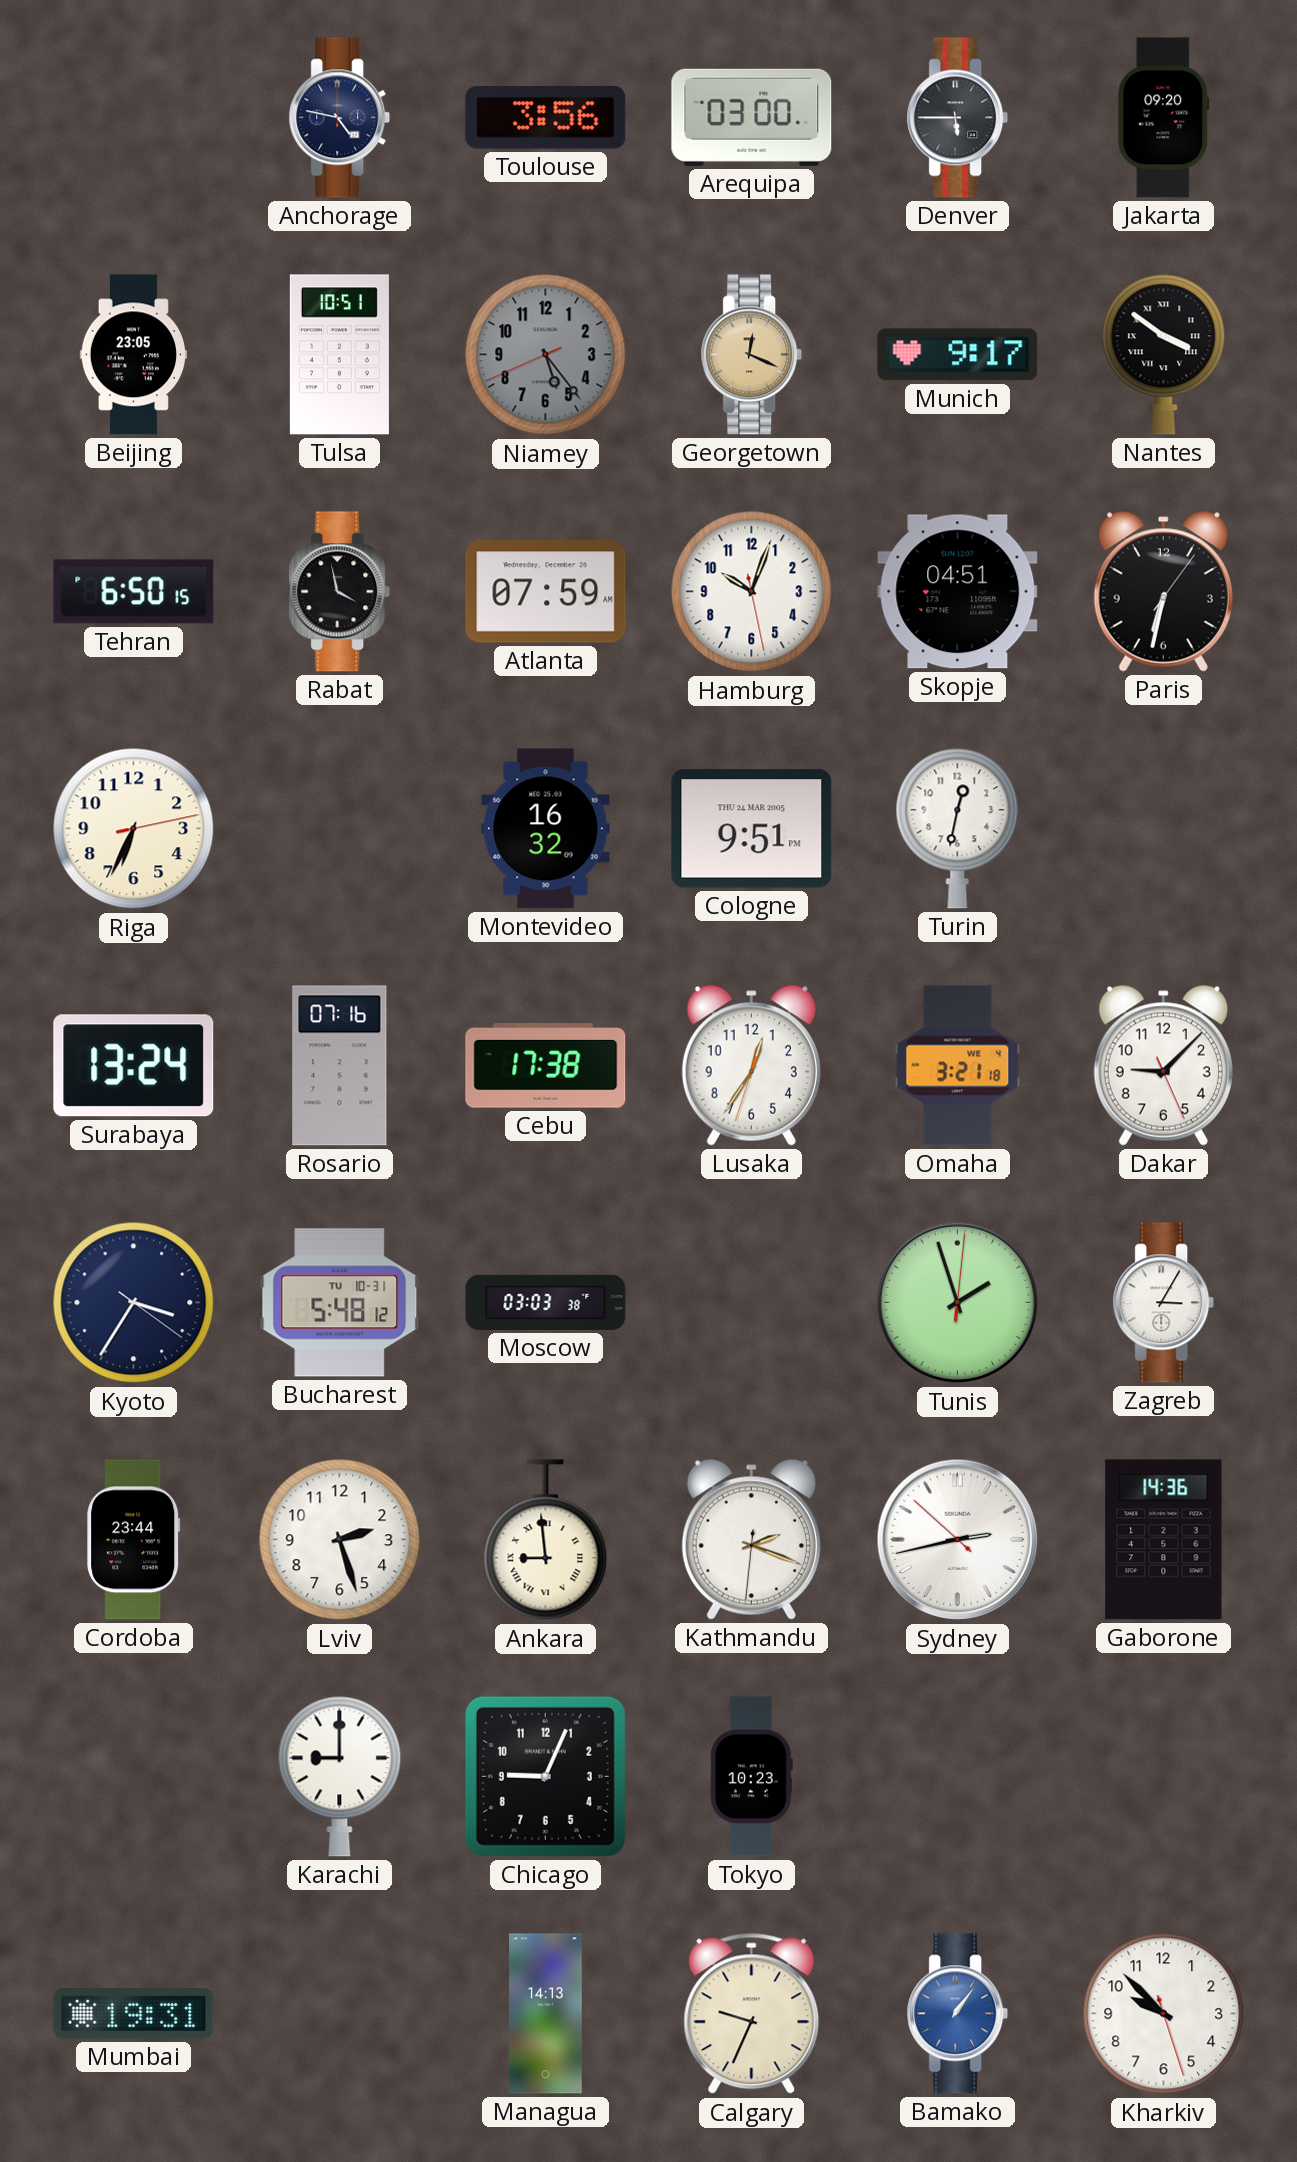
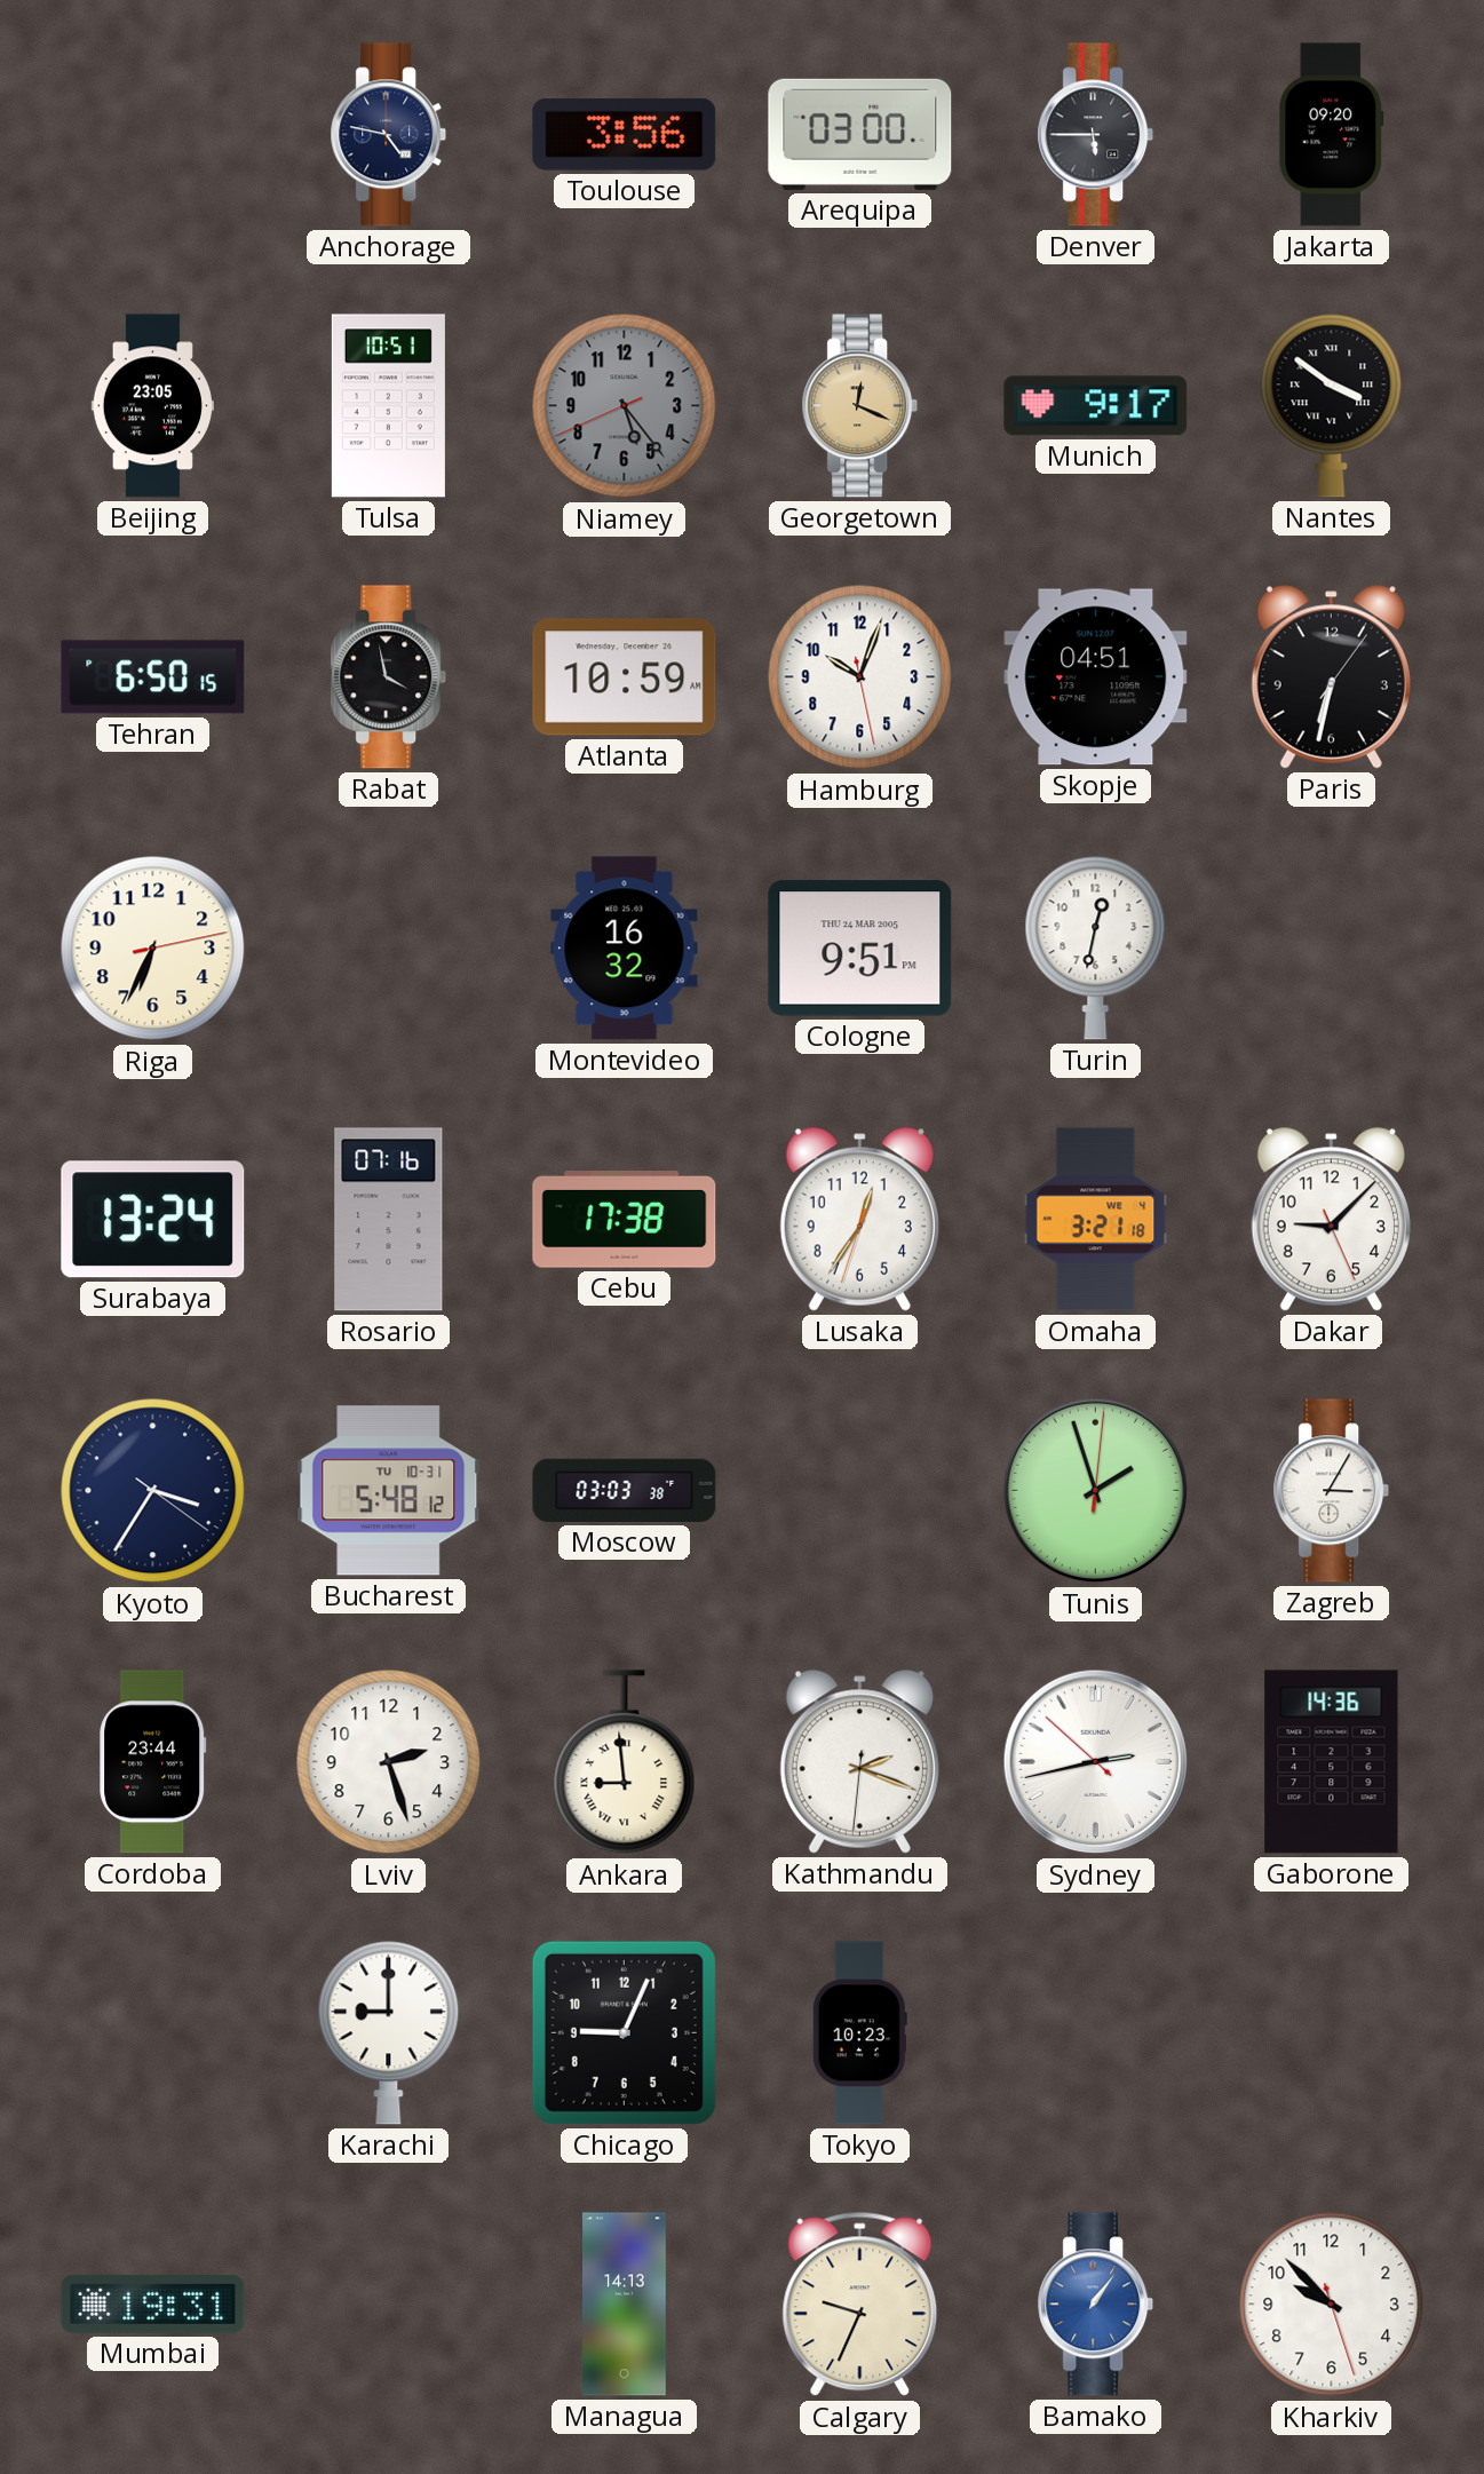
Atlanta: 07:59 -> 10:59
